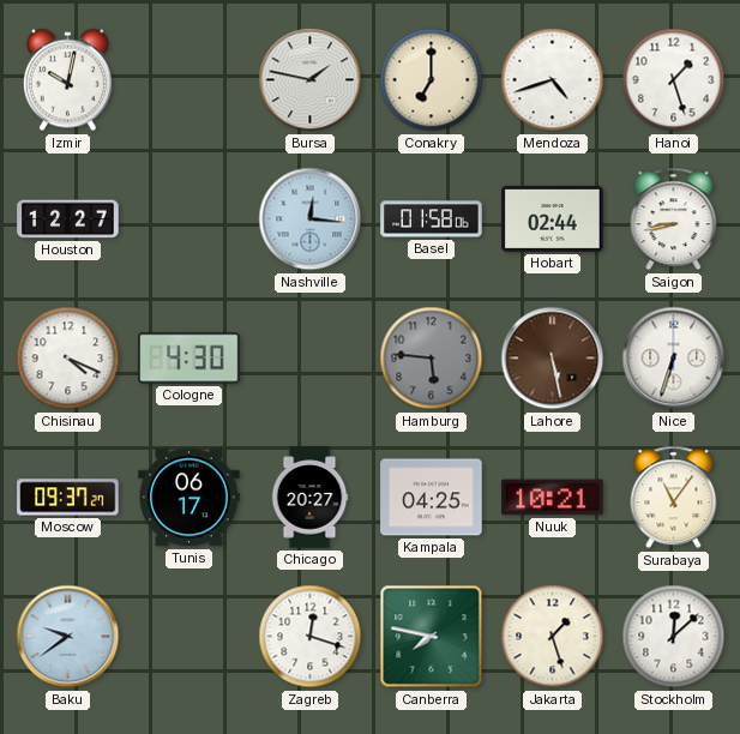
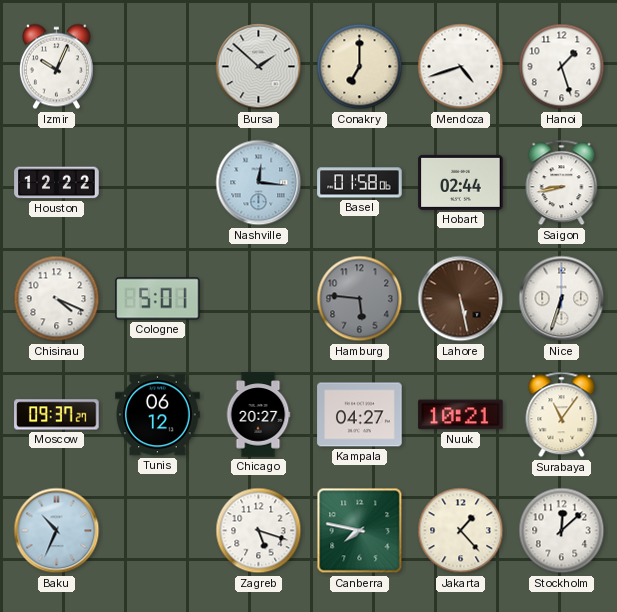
Izmir: 10:02 -> 10:04
Bursa: 1:47 -> 1:52
Houston: 12:27 -> 12:22
Cologne: 4:30 -> 5:01
Tunis: 06:17 -> 06:12
Kampala: 04:25 -> 04:27
Baku: 9:39 -> 10:34
Zagreb: 12:18 -> 5:18
Jakarta: 1:27 -> 1:23
